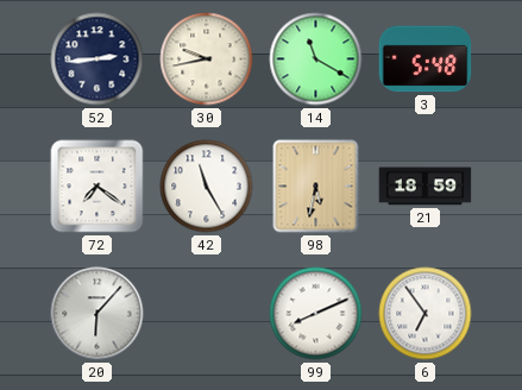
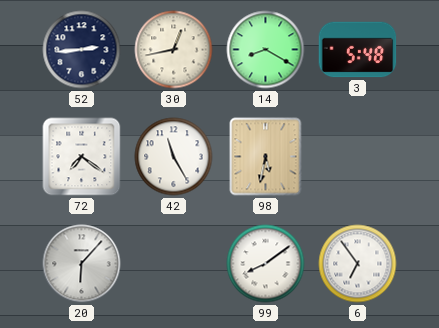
30: 9:43 -> 12:43
14: 11:20 -> 8:20
21: 18:59 -> none
99: 8:11 -> 8:09
